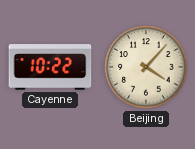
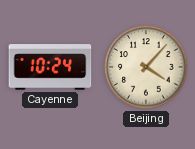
Cayenne: 10:22 -> 10:24
